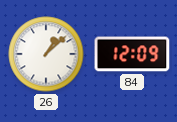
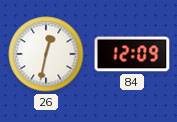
26: 1:08 -> 12:32
